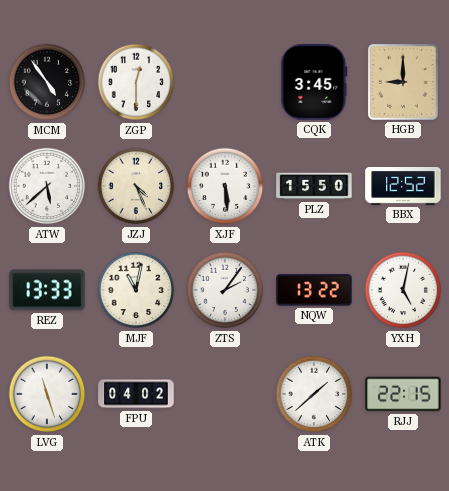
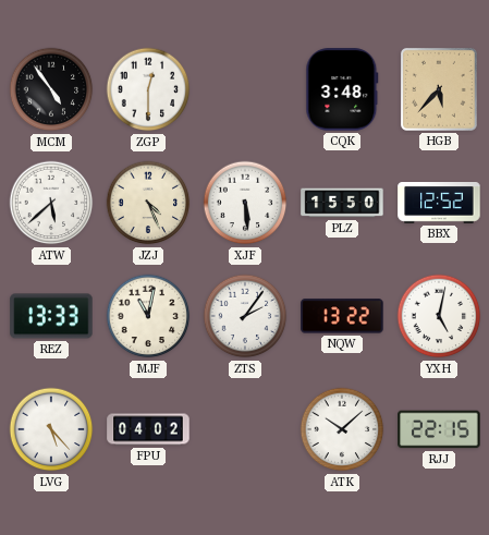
CQK: 3:45 -> 3:48
HGB: 9:00 -> 5:37
LVG: 11:27 -> 5:23
ATK: 1:38 -> 10:08
